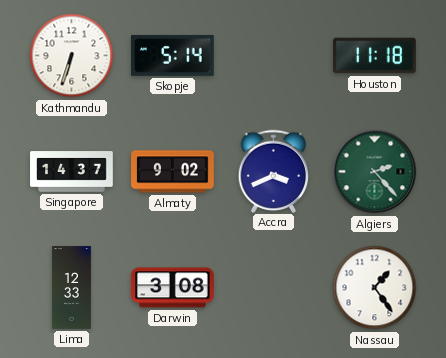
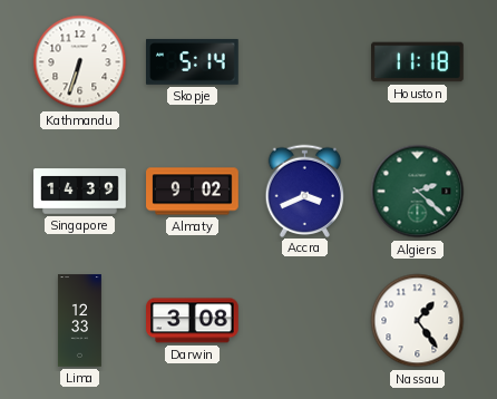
Singapore: 14:37 -> 14:39
Algiers: 2:23 -> 2:22
